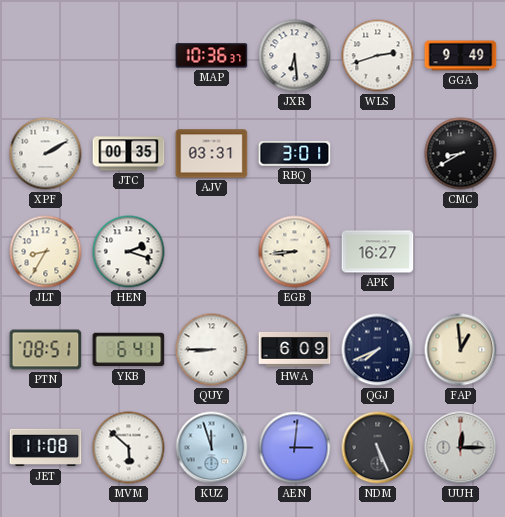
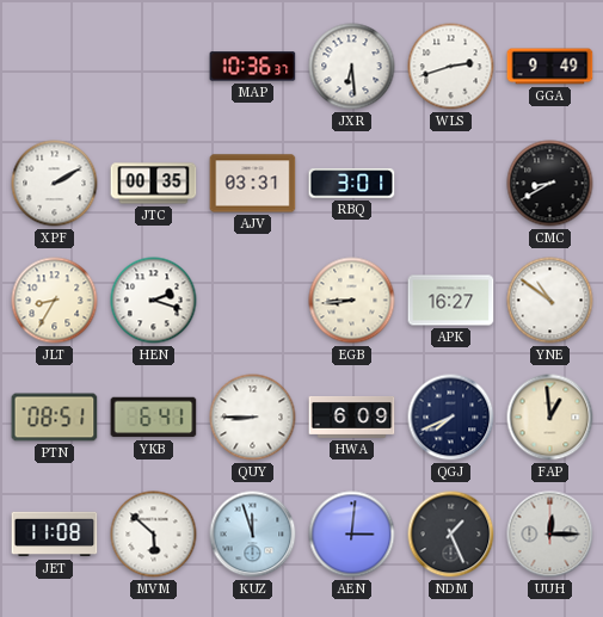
YNE: none -> 10:51
NDM: 5:26 -> 1:26
